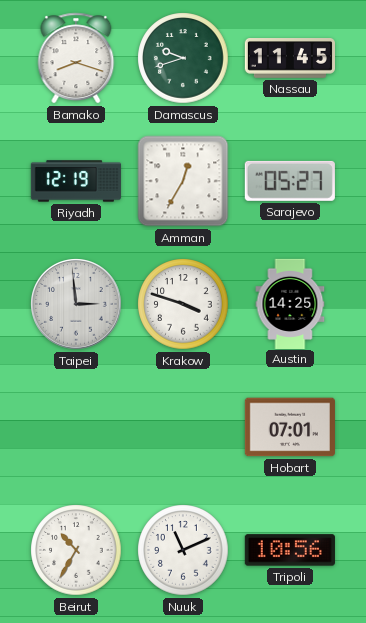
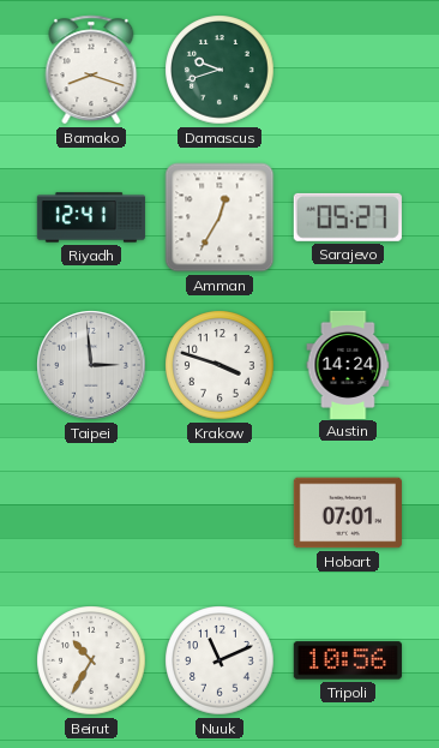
Nassau: 11:45 -> none
Riyadh: 12:19 -> 12:41
Austin: 14:25 -> 14:24
